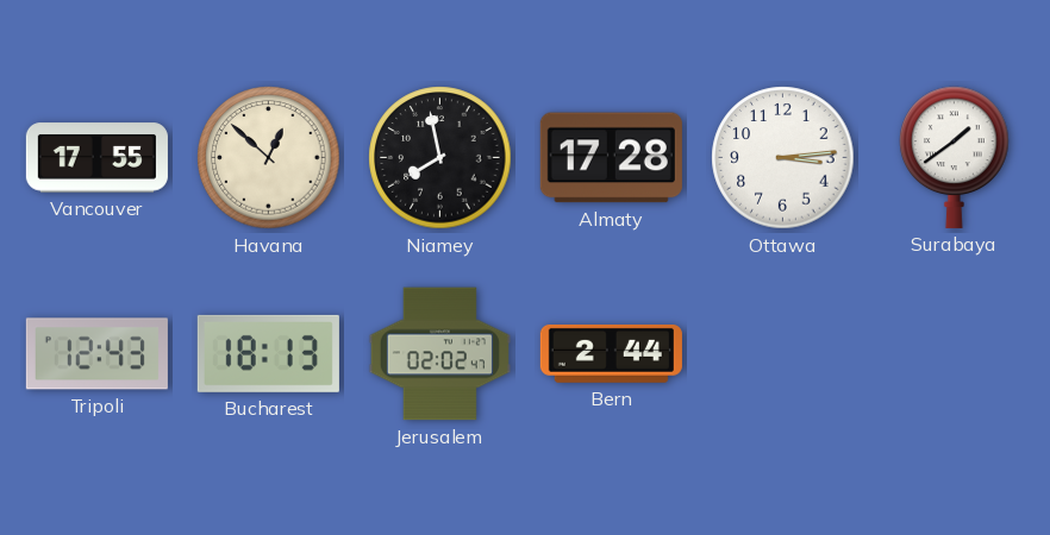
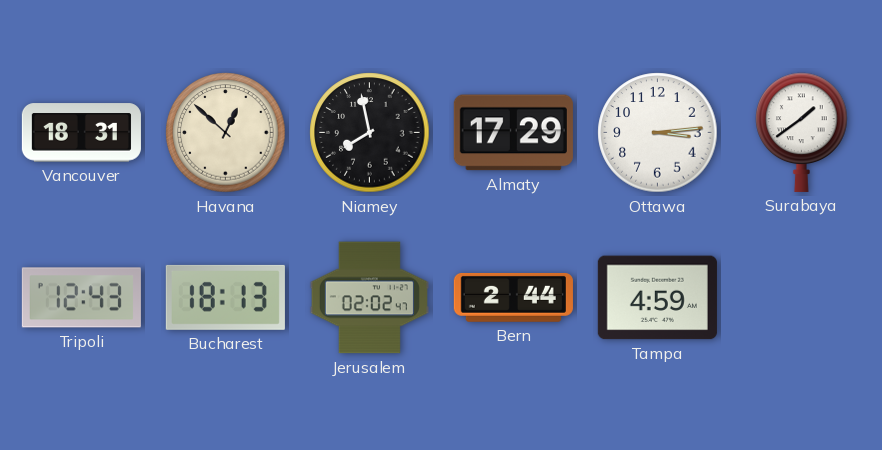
Vancouver: 17:55 -> 18:31
Almaty: 17:28 -> 17:29
Tampa: none -> 4:59
